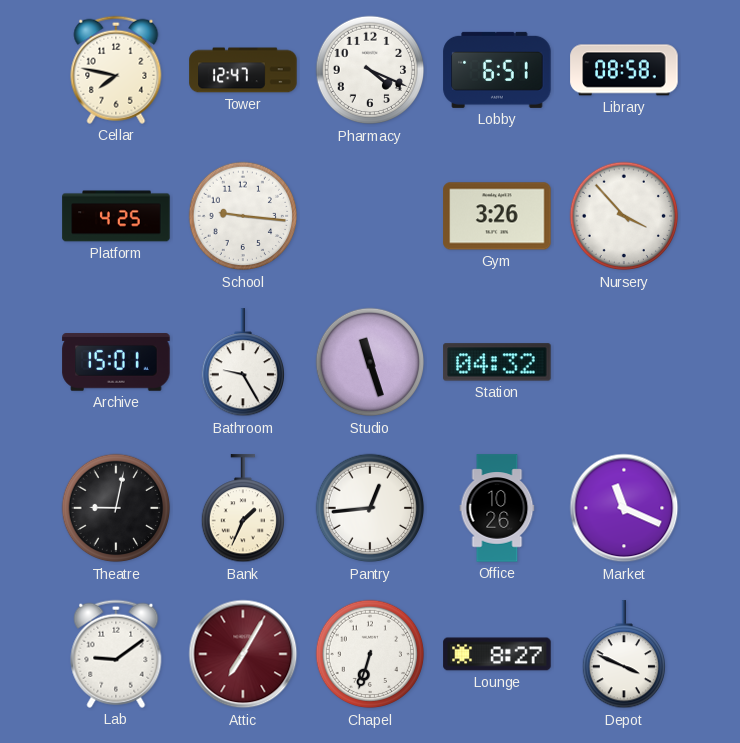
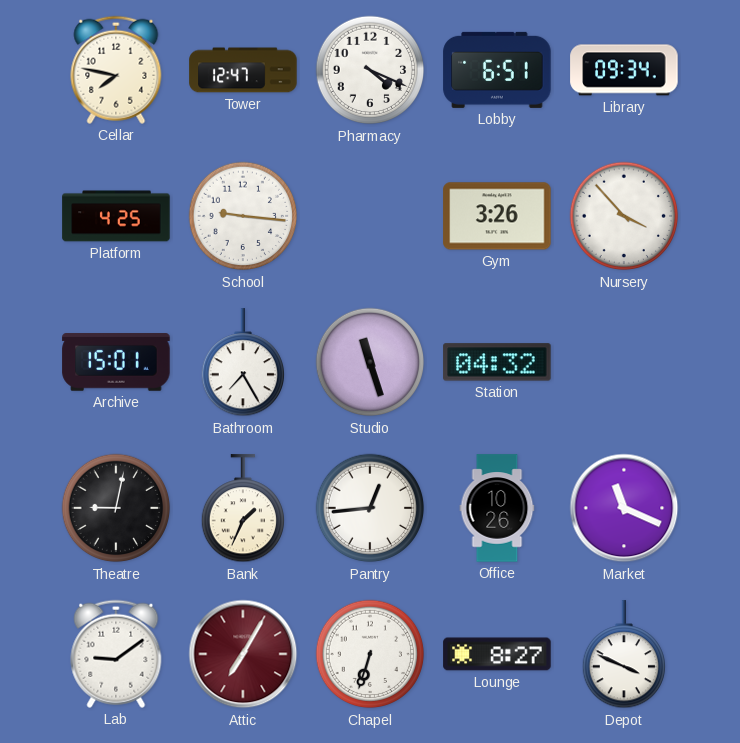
Library: 08:58 -> 09:34
Bathroom: 9:25 -> 7:25
